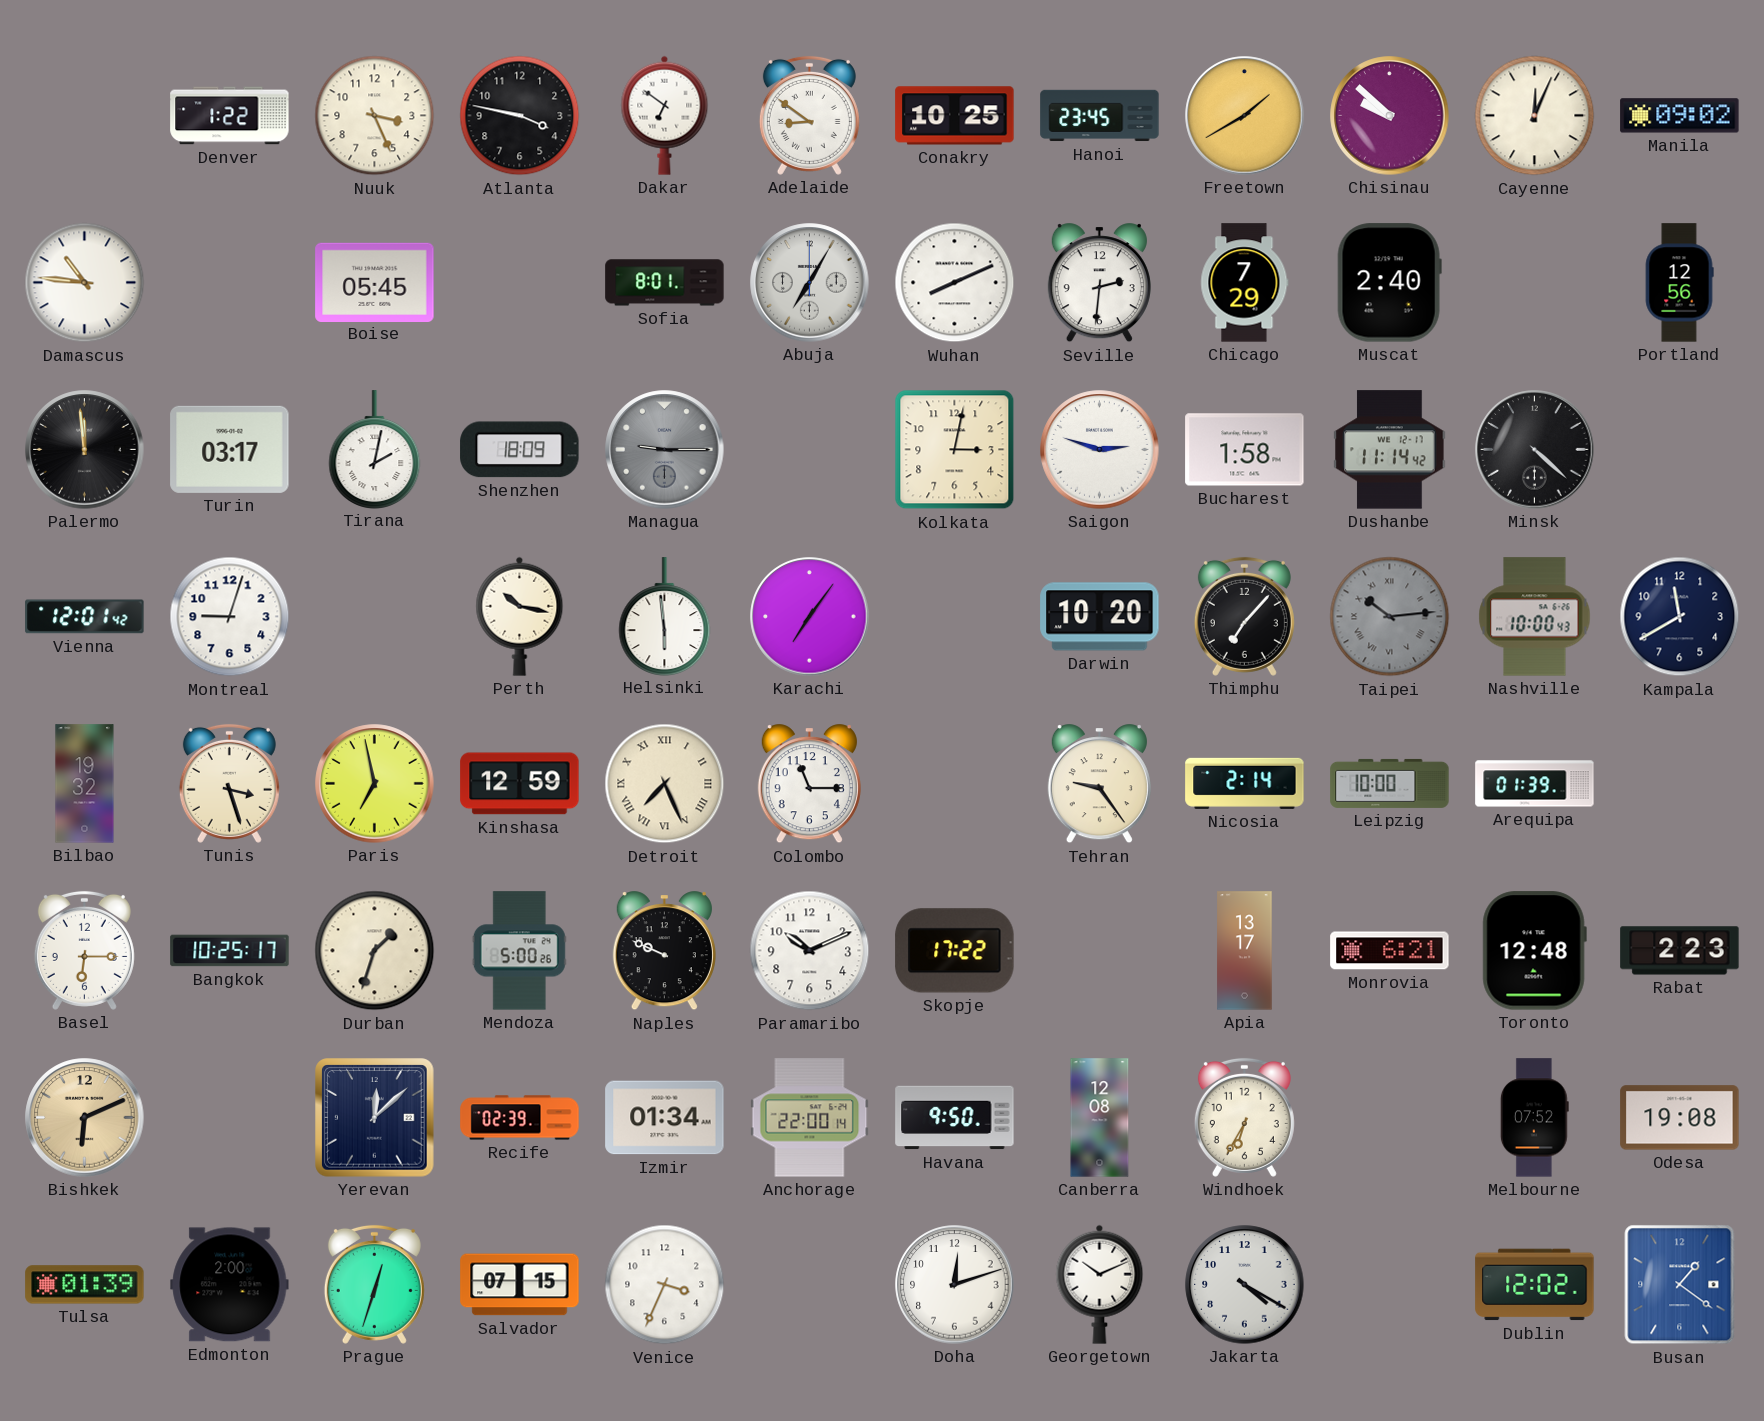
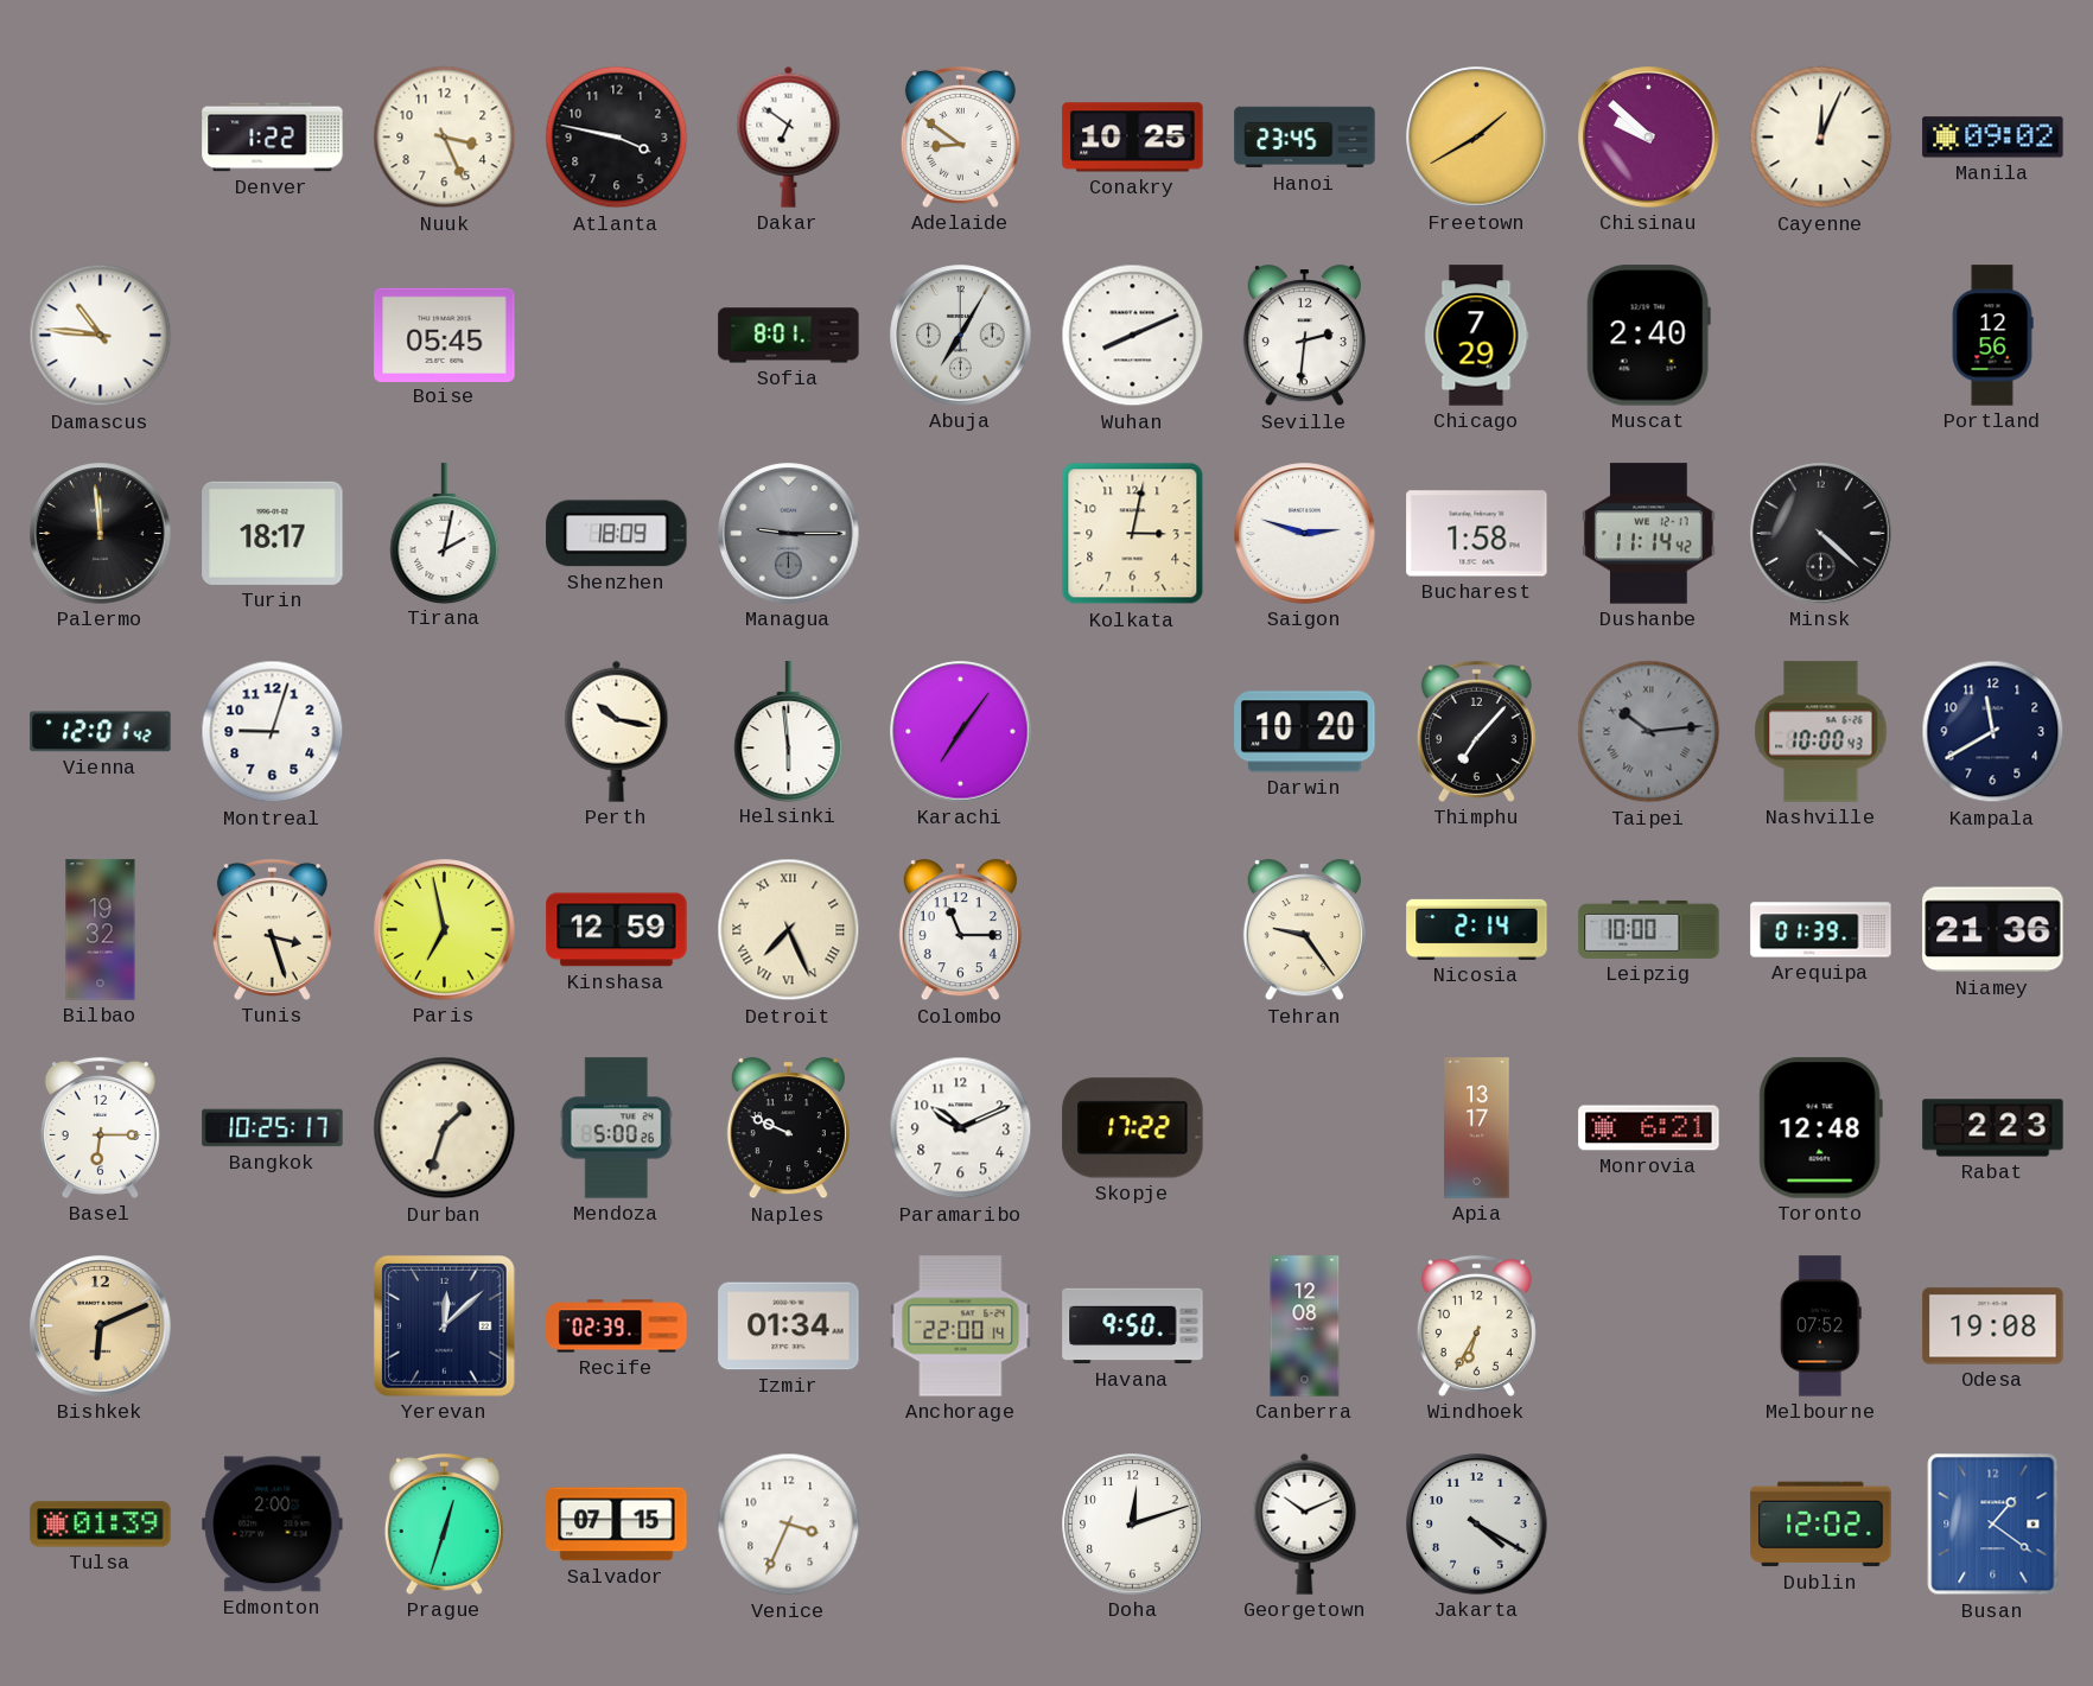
Turin: 03:17 -> 18:17
Niamey: none -> 21:36
